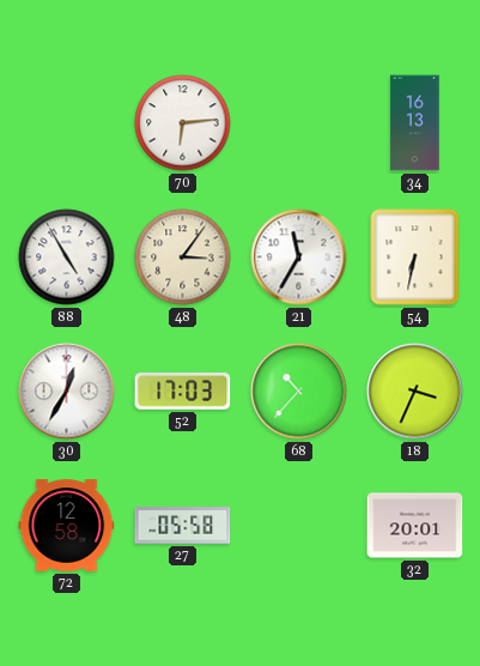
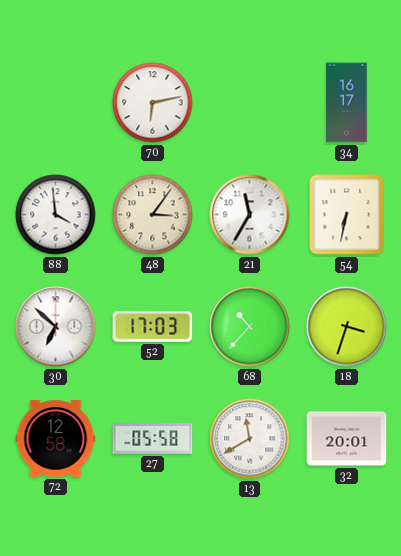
70: 6:14 -> 6:13
34: 16:13 -> 16:17
88: 4:55 -> 3:59
30: 12:35 -> 6:52
18: 3:34 -> 3:33
13: none -> 11:40
